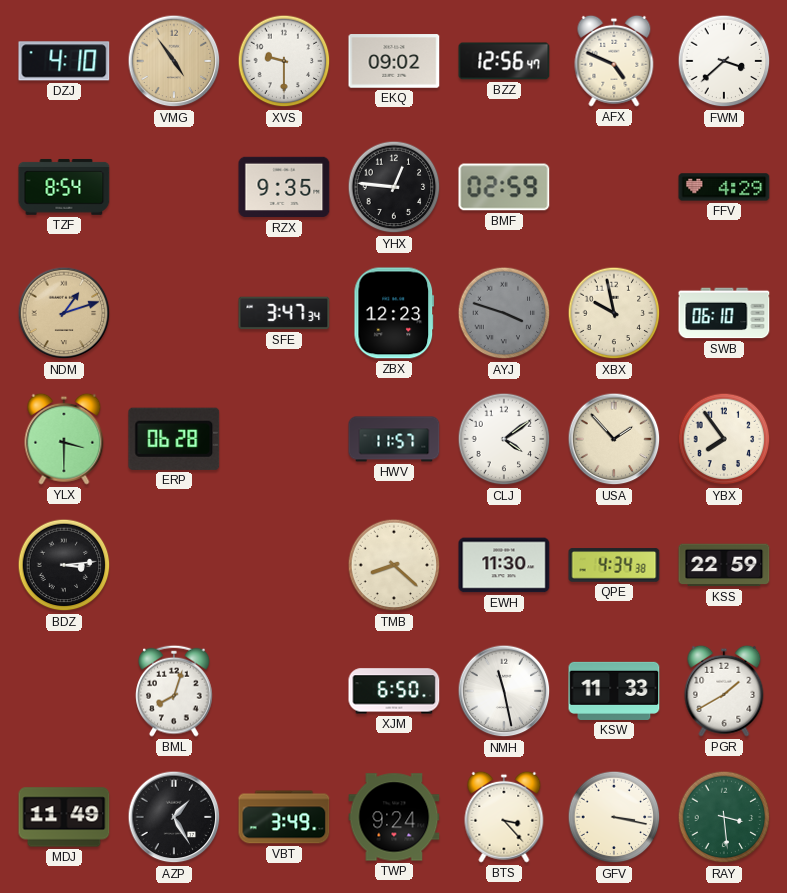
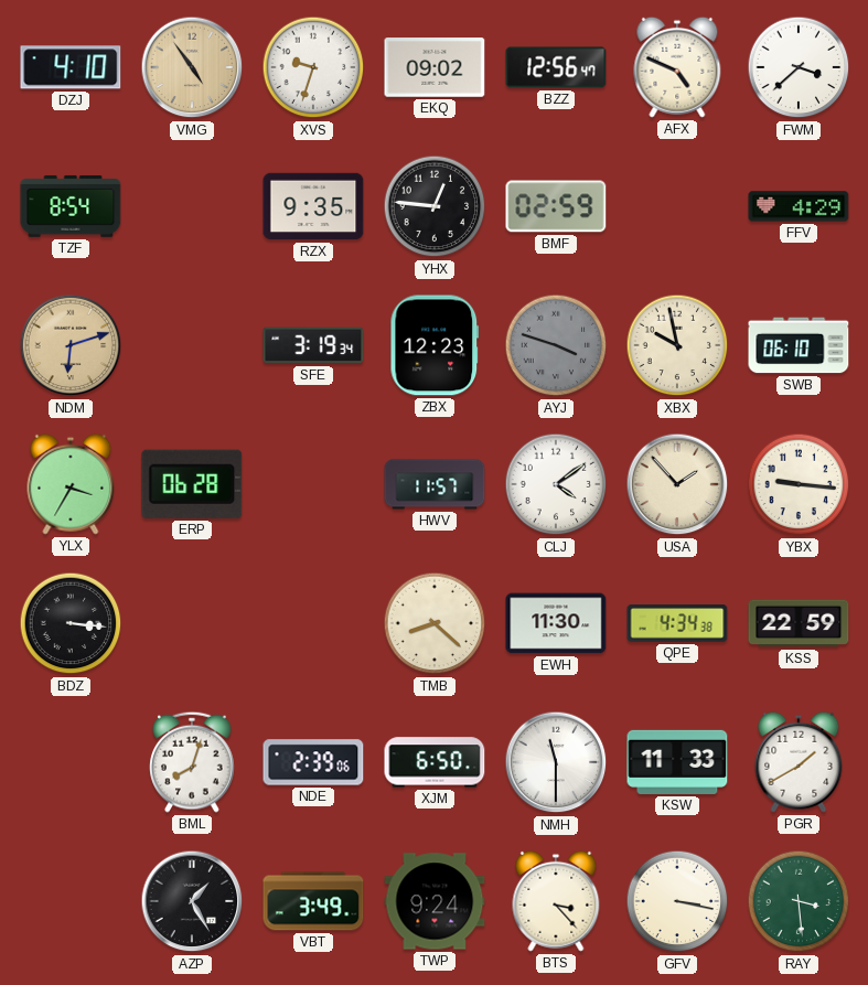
XVS: 9:30 -> 9:33
NDM: 1:12 -> 6:12
SFE: 3:47 -> 3:19
YLX: 3:30 -> 3:35
YBX: 7:54 -> 9:16
BDZ: 3:14 -> 3:16
NDE: none -> 2:39
NMH: 11:28 -> 11:30
MDJ: 11:49 -> none
